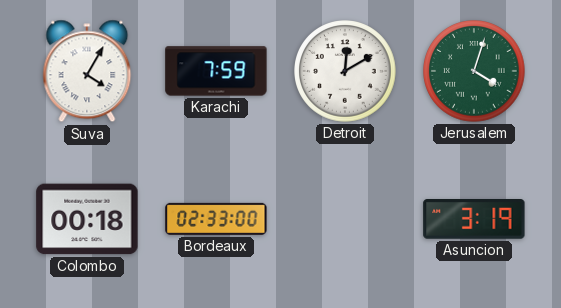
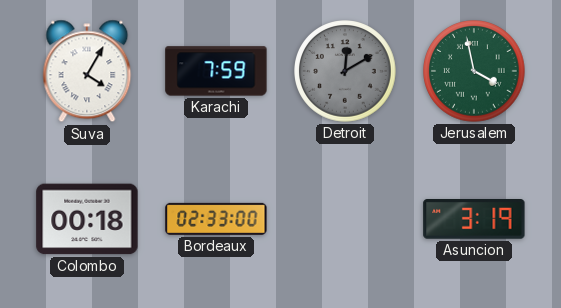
Detroit dial: white -> grey
Jerusalem: 4:03 -> 3:58
